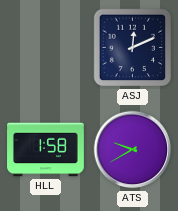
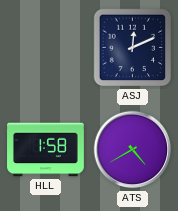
ATS: 9:40 -> 4:40
